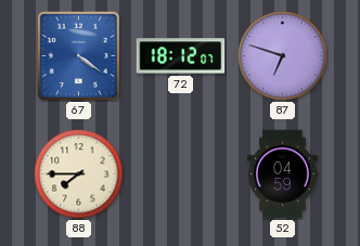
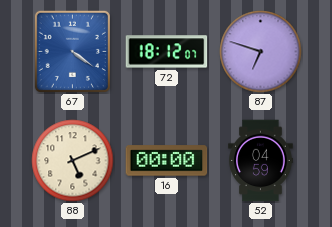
88: 7:45 -> 5:11
16: none -> 00:00
